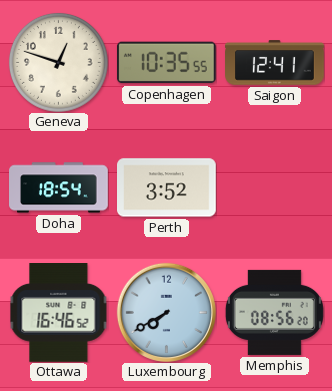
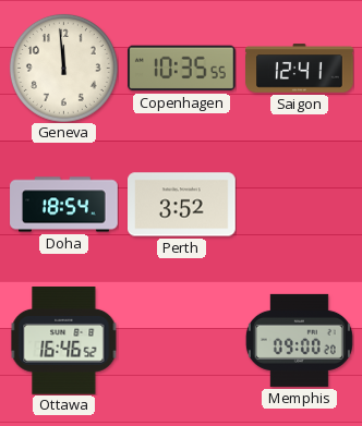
Geneva: 12:48 -> 11:59
Luxembourg: 7:40 -> none
Memphis: 08:56 -> 09:00
